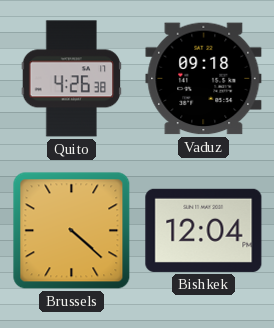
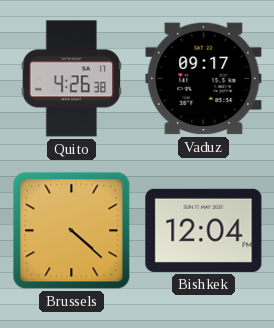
Vaduz: 09:18 -> 09:17
